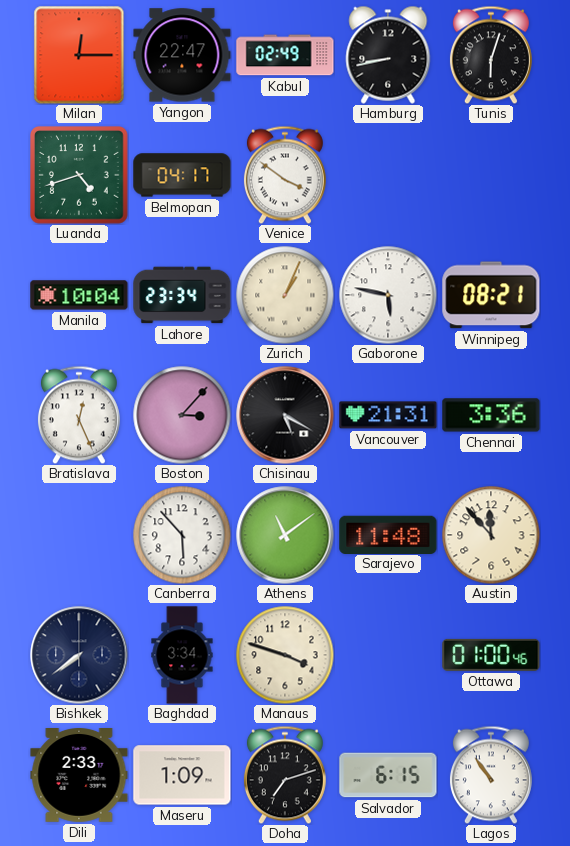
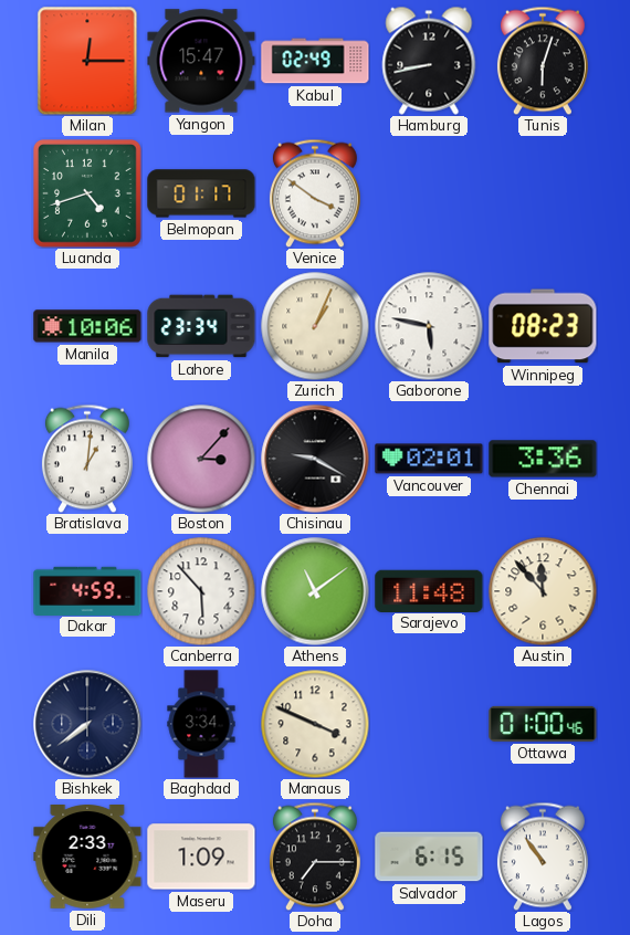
Yangon: 22:47 -> 15:47
Belmopan: 04:17 -> 01:17
Manila: 10:04 -> 10:06
Winnipeg: 08:21 -> 08:23
Bratislava: 12:26 -> 1:01
Chisinau: 5:20 -> 9:20
Vancouver: 21:31 -> 02:01
Dakar: none -> 4:59
Manaus: 3:48 -> 3:49
Doha: 7:12 -> 7:15
